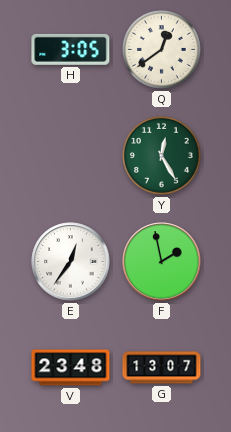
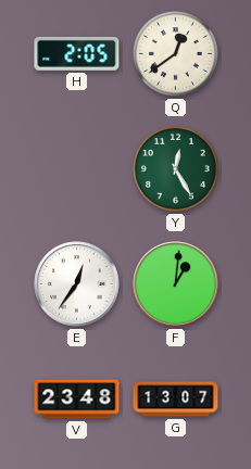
H: 3:05 -> 2:05
F: 1:58 -> 1:01
